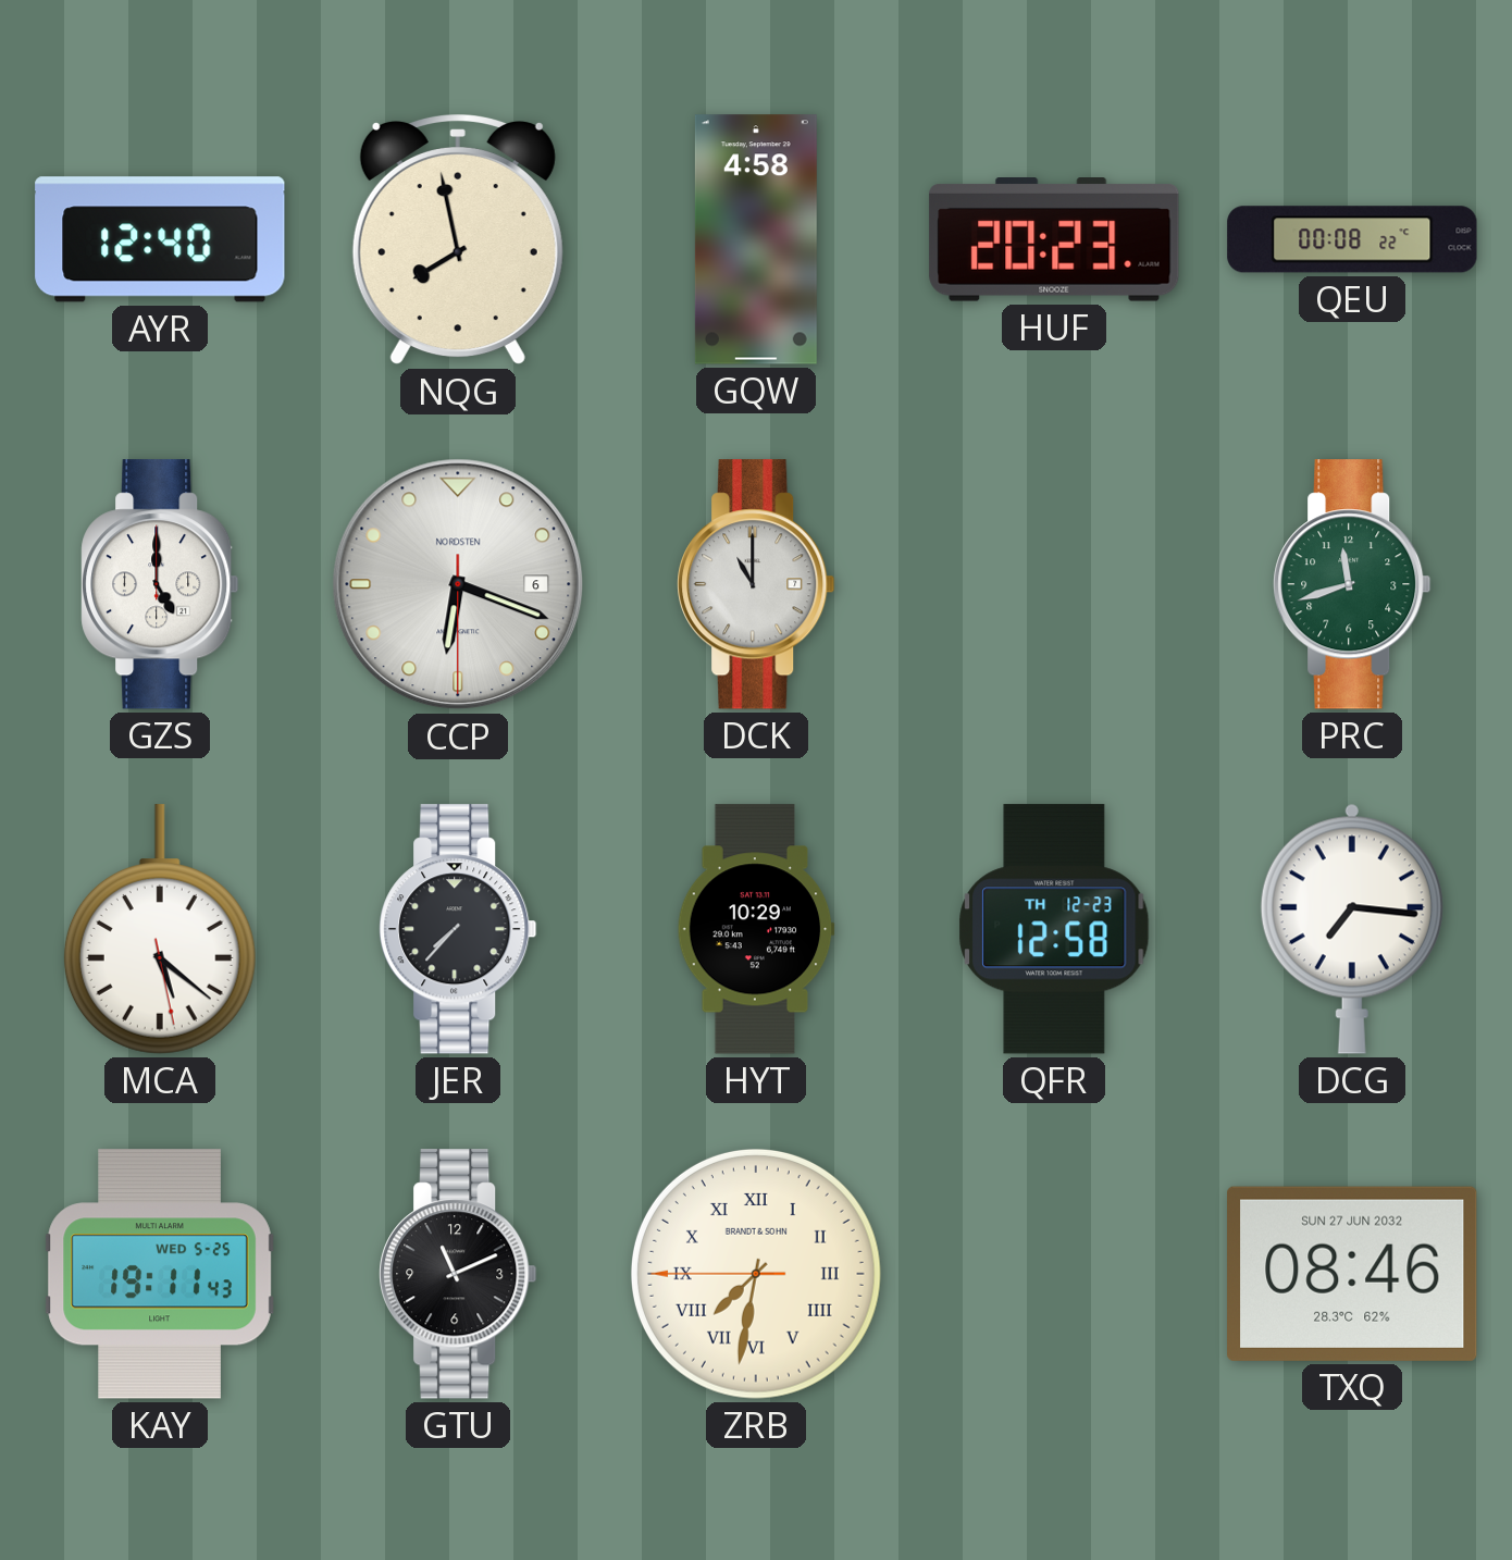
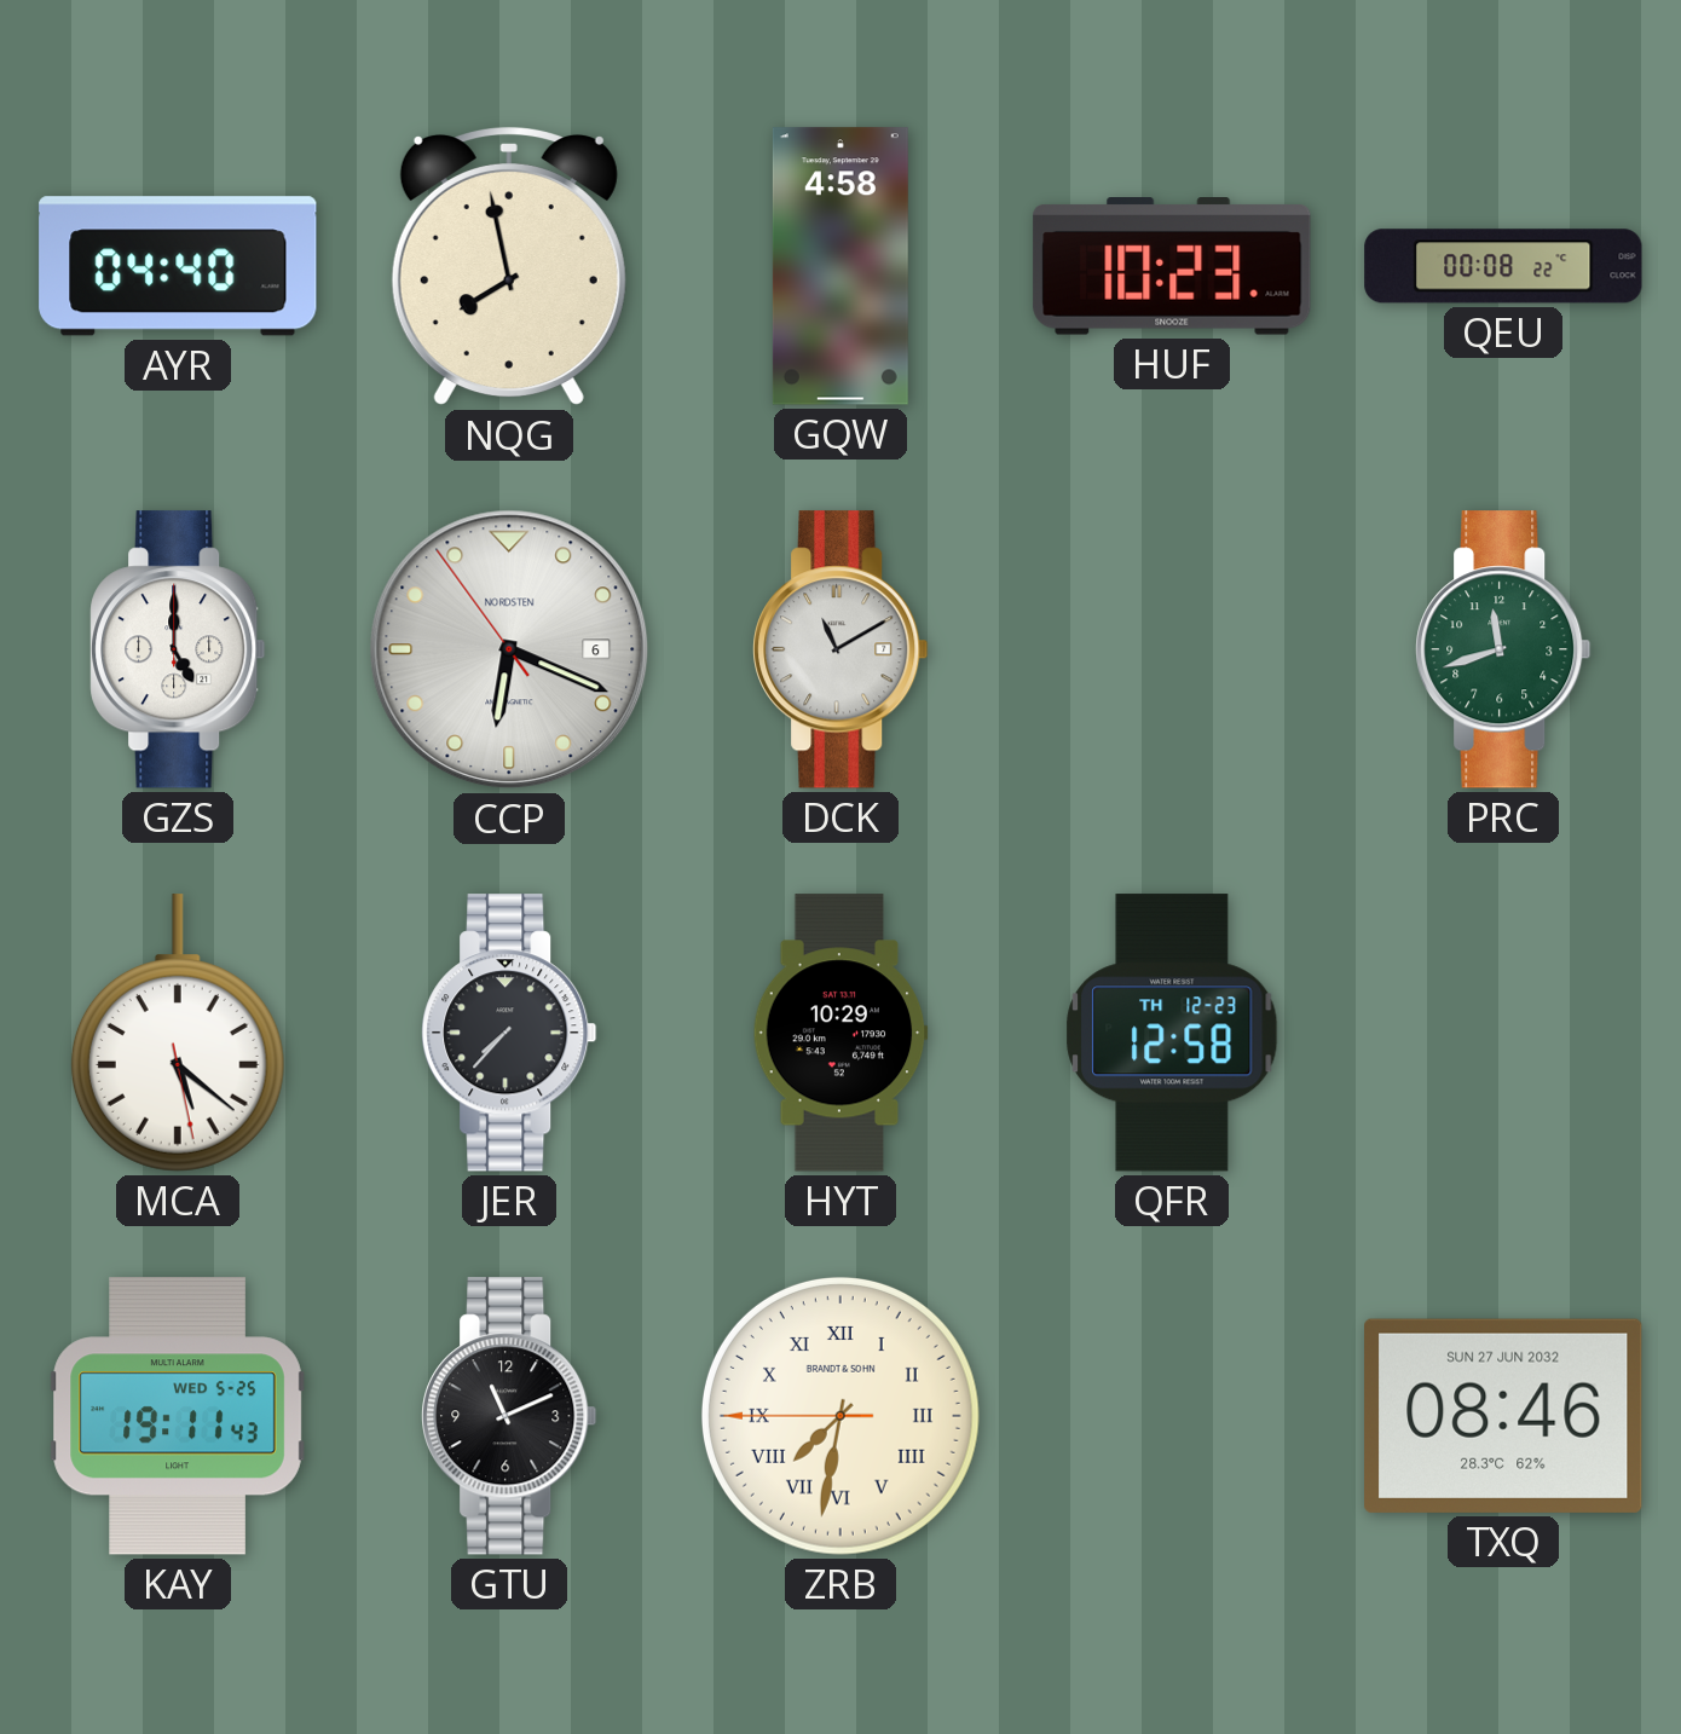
AYR: 12:40 -> 04:40
HUF: 20:23 -> 10:23
CCP: 6:18:30 -> 6:18:54
DCK: 11:00 -> 11:10
DCG: 7:16 -> none
